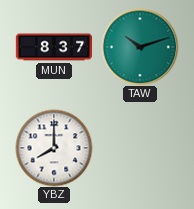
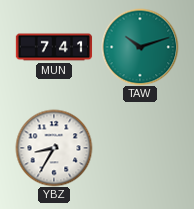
MUN: 8:37 -> 7:41
YBZ: 8:00 -> 8:35
